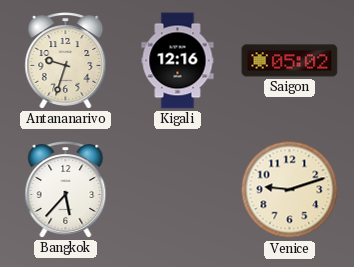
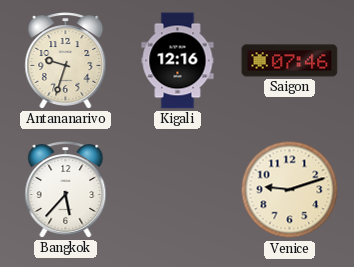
Saigon: 05:02 -> 07:46
